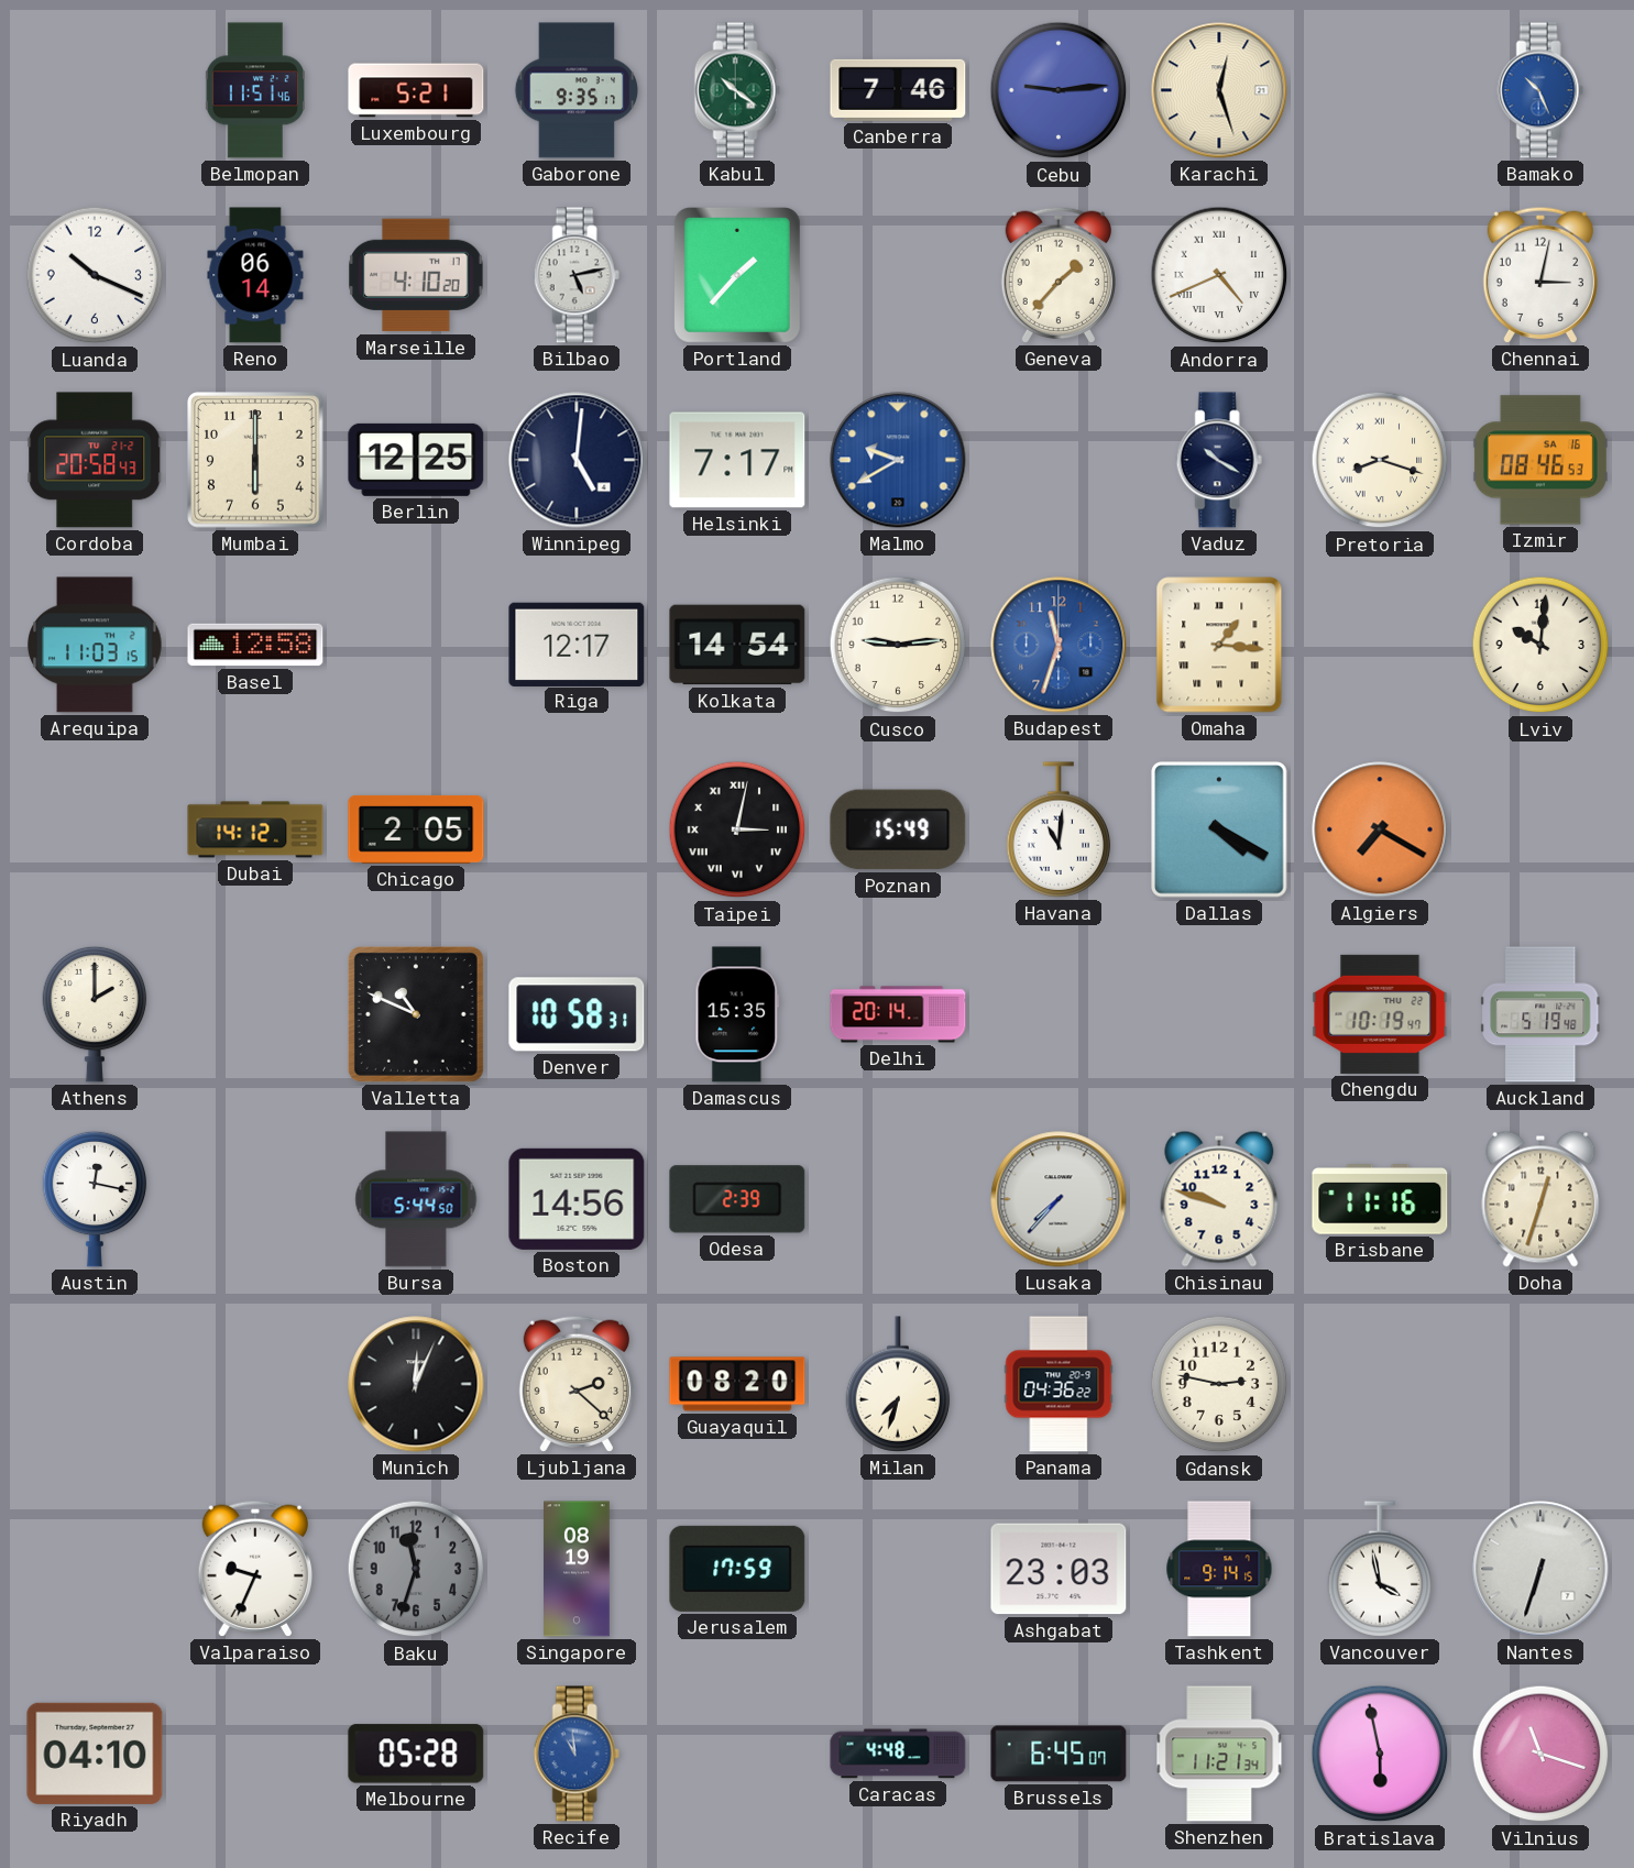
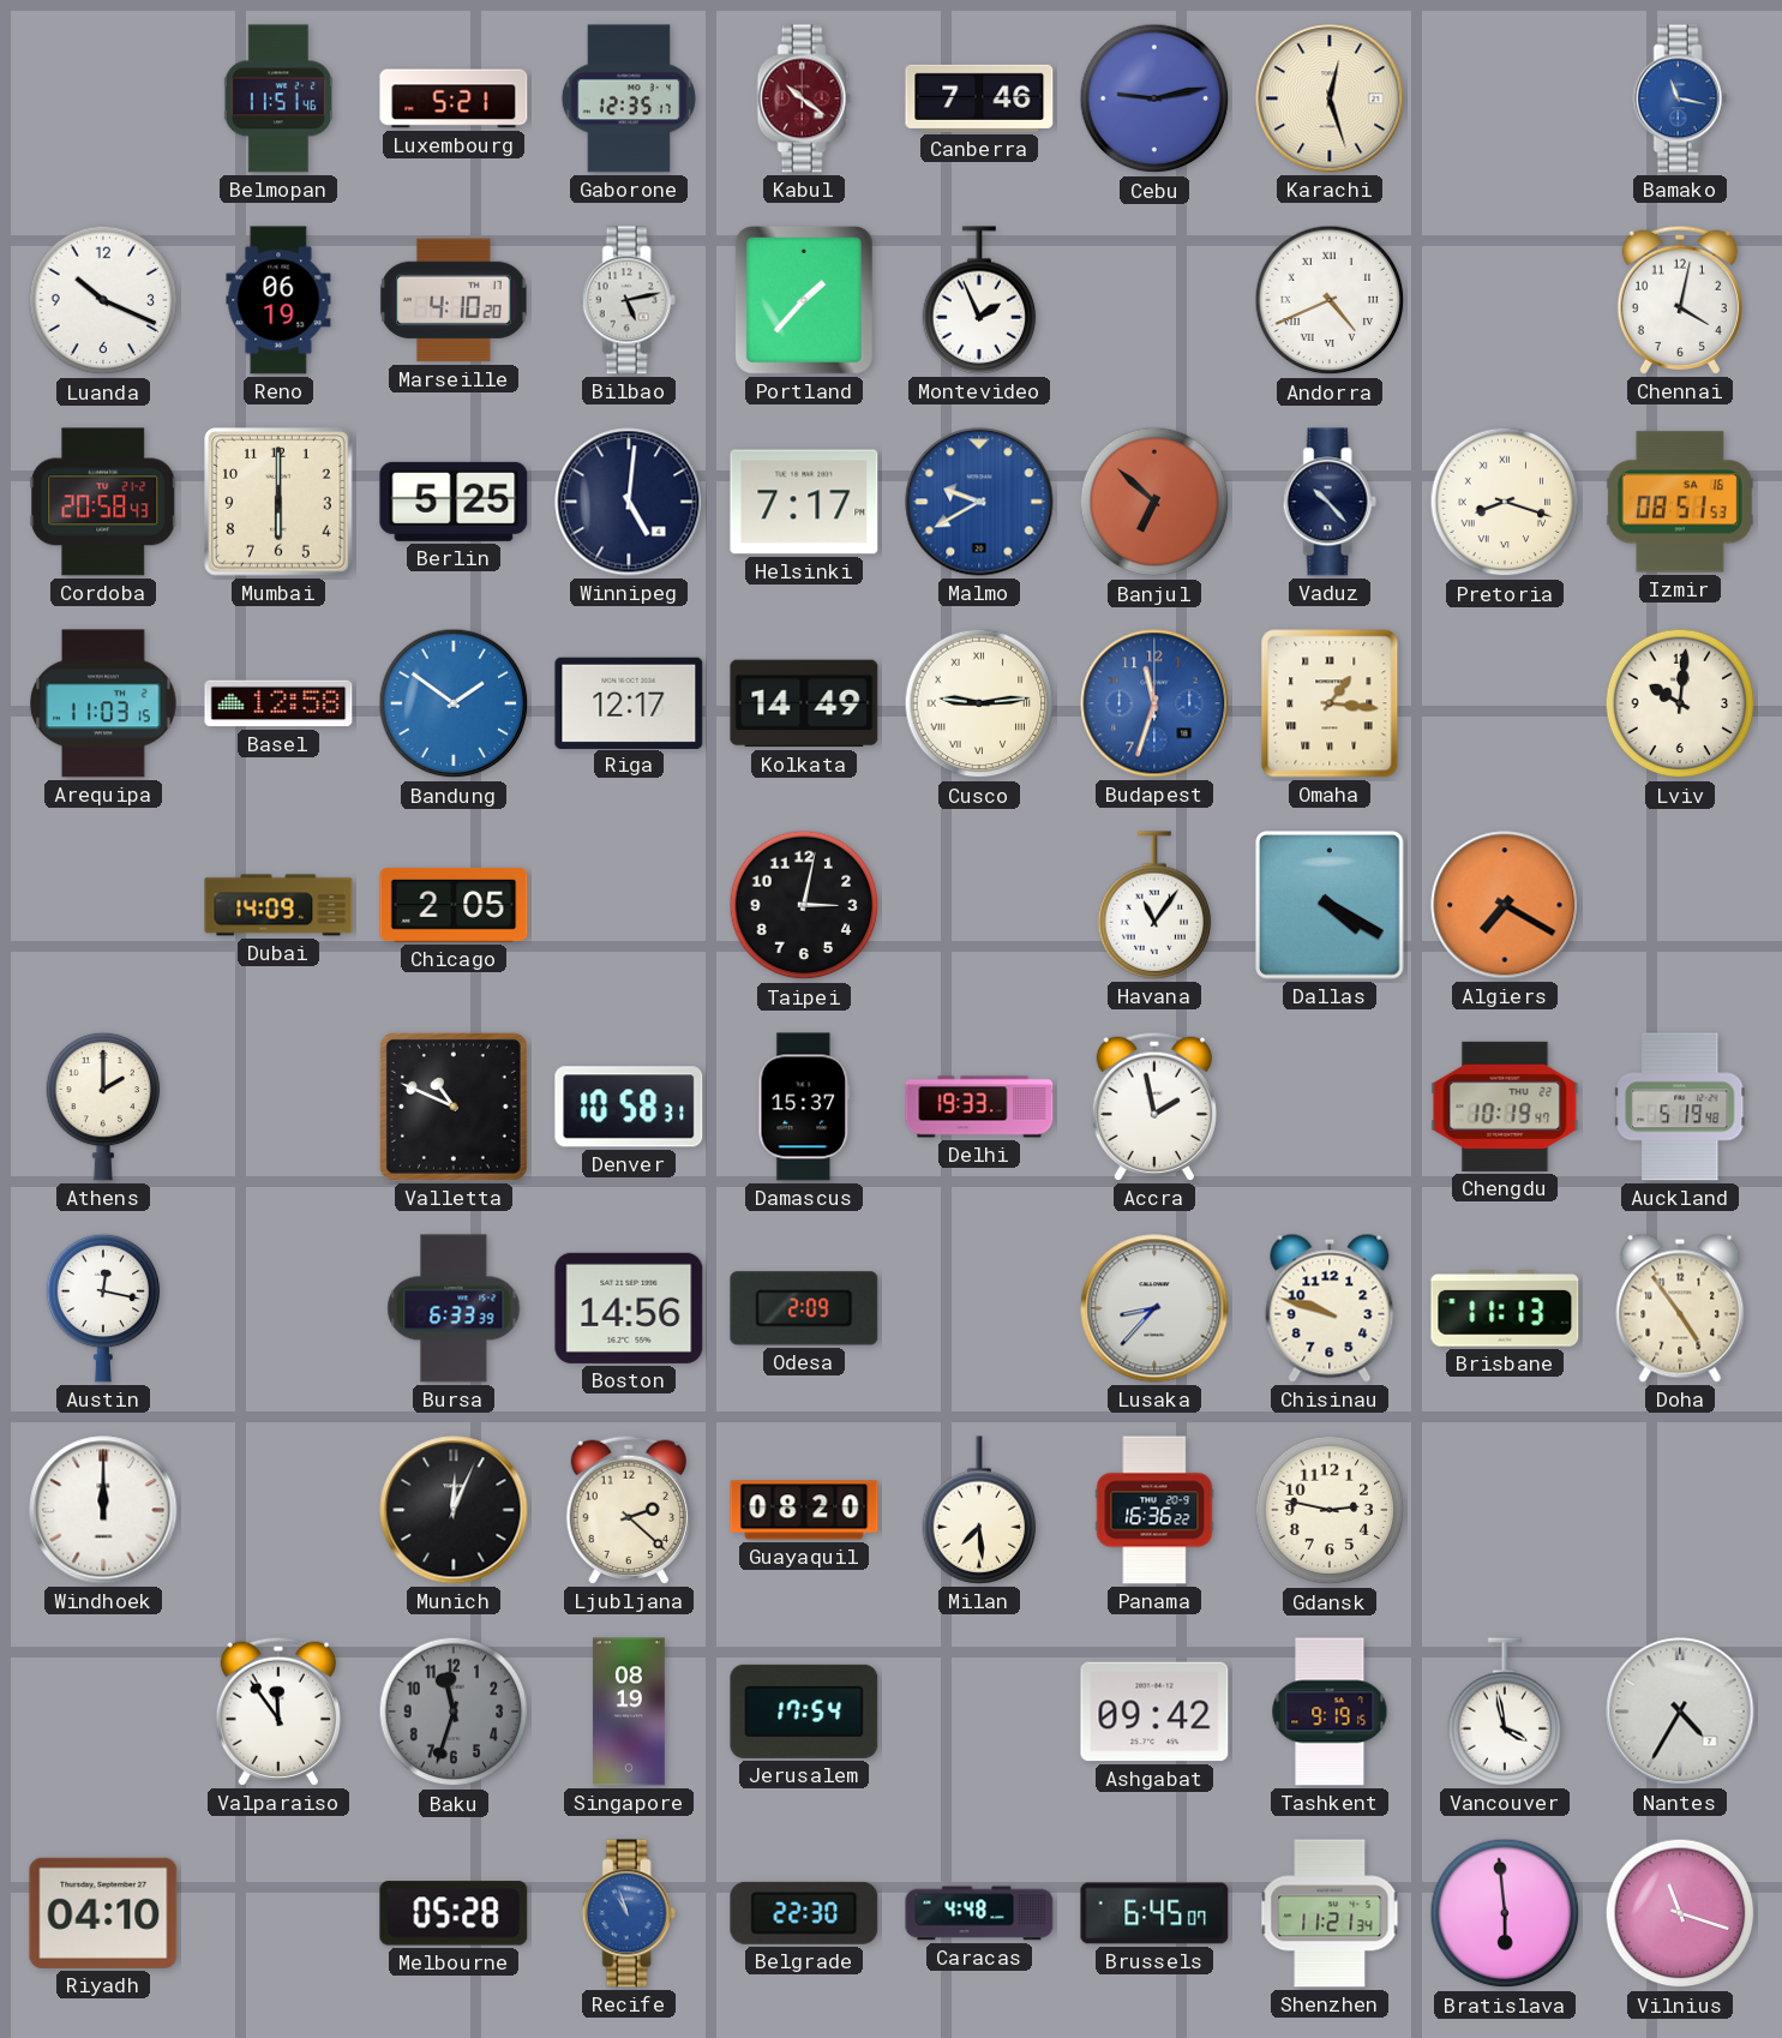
Gaborone: 9:35 -> 12:35
Kabul dial: green -> burgundy
Cebu: 9:14 -> 9:13
Bamako: 10:26 -> 11:17
Reno: 06:14 -> 06:19
Montevideo: none -> 1:56
Geneva: 1:37 -> none
Chennai: 3:02 -> 4:02
Berlin: 12:25 -> 5:25
Banjul: none -> 6:52
Vaduz: 10:20 -> 10:23
Izmir: 08:46 -> 08:51
Bandung: none -> 1:51
Kolkata: 14:54 -> 14:49
Cusco numerals: Arabic -> Roman
Dubai: 14:12 -> 14:09
Taipei numerals: Roman -> Arabic
Poznan: 15:49 -> none
Havana: 11:01 -> 11:06
Damascus: 15:35 -> 15:37
Delhi: 20:14 -> 19:33
Accra: none -> 1:58
Bursa: 5:44 -> 6:33
Odesa: 2:39 -> 2:09
Lusaka: 7:37 -> 8:37
Brisbane: 11:16 -> 11:13
Doha: 12:33 -> 4:54
Windhoek: none -> 12:00
Milan: 7:33 -> 7:29
Panama: 04:36 -> 16:36
Valparaiso: 9:34 -> 11:54
Jerusalem: 17:59 -> 17:54
Ashgabat: 23:03 -> 09:42
Tashkent: 9:14 -> 9:19
Nantes: 6:33 -> 4:35
Recife: 10:59 -> 10:57
Belgrade: none -> 22:30
Bratislava: 5:58 -> 5:59
